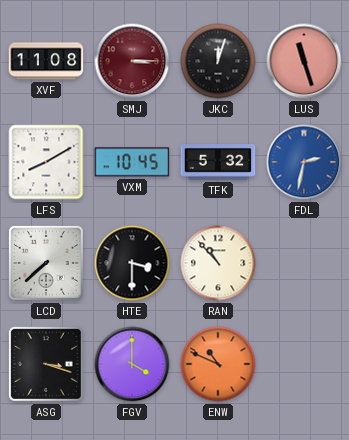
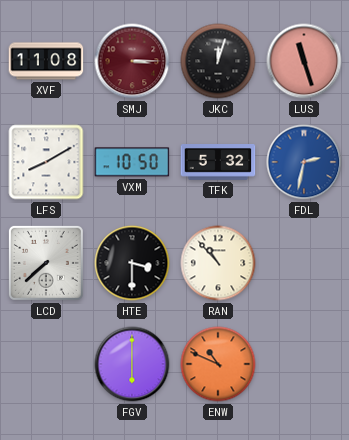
VXM: 10:45 -> 10:50
ASG: 3:18 -> none
FGV: 4:00 -> 6:00
